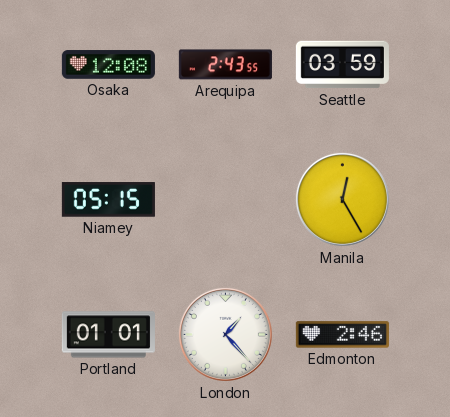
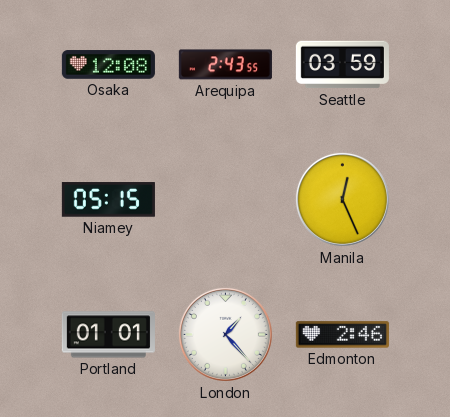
Manila: 12:25 -> 12:26
